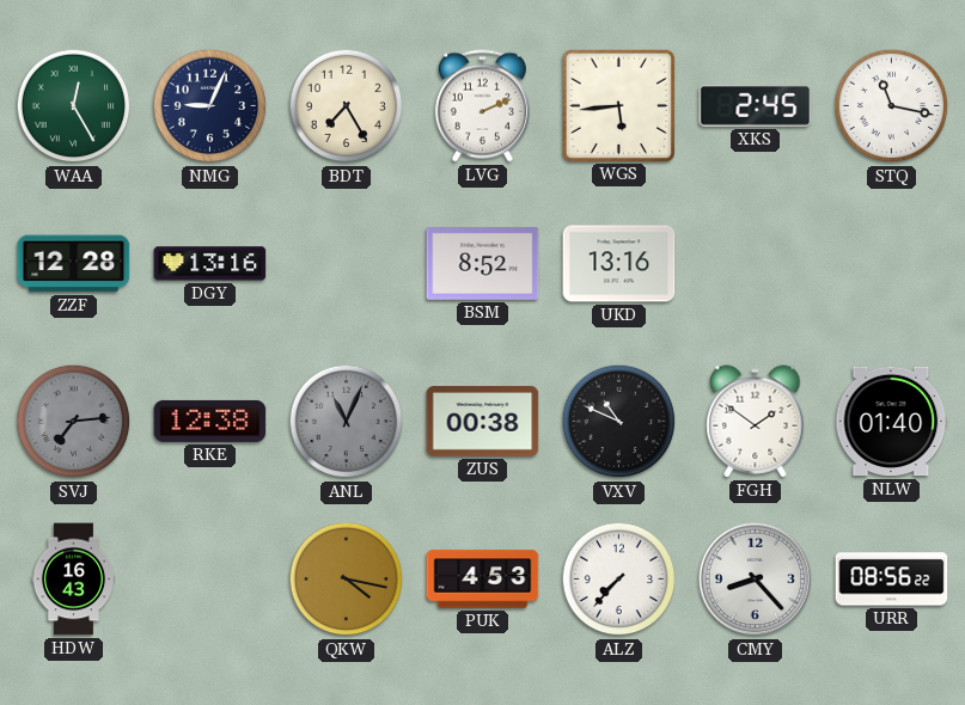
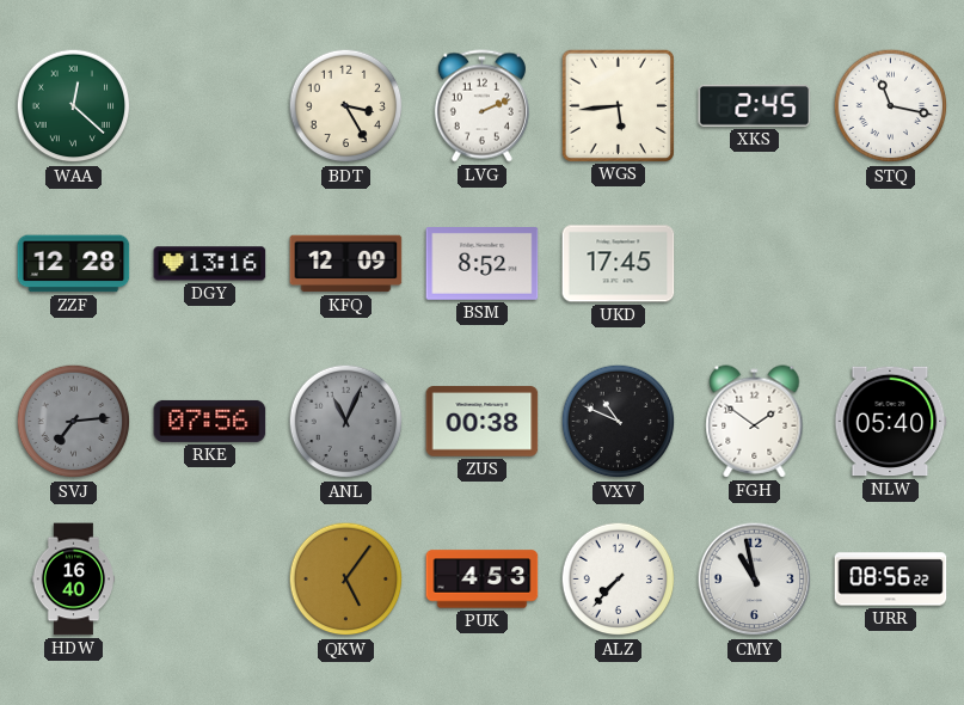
WAA: 12:25 -> 12:22
NMG: 9:04 -> none
BDT: 7:25 -> 3:25
KFQ: none -> 12:09
UKD: 13:16 -> 17:45
RKE: 12:38 -> 07:56
NLW: 01:40 -> 05:40
HDW: 16:43 -> 16:40
QKW: 4:17 -> 5:06
CMY: 8:23 -> 10:58
